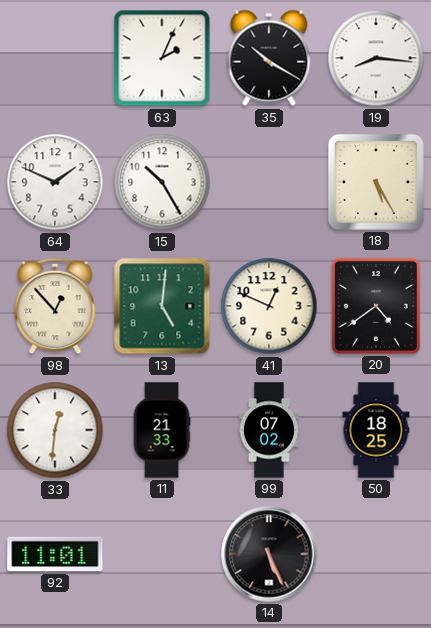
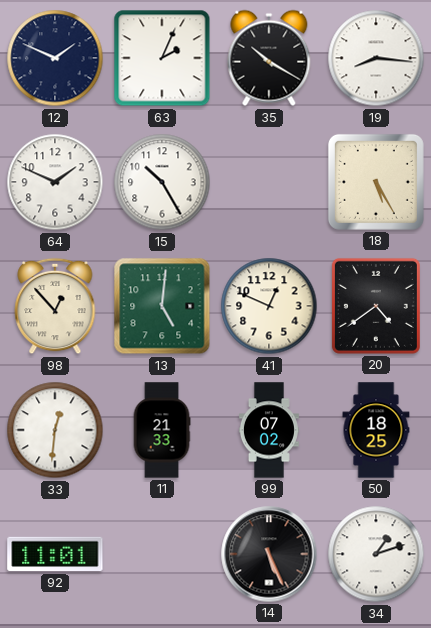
12: none -> 1:49
34: none -> 1:12
